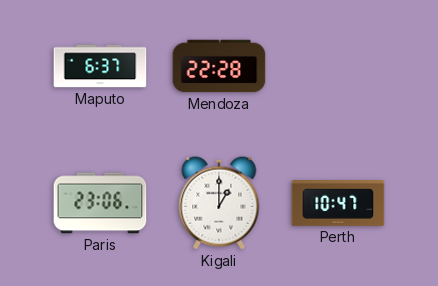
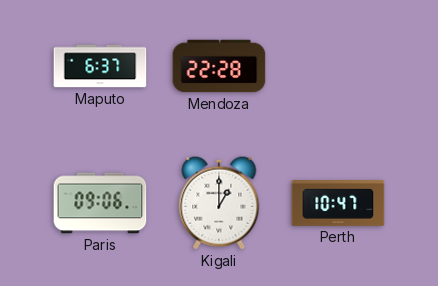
Paris: 23:06 -> 09:06
